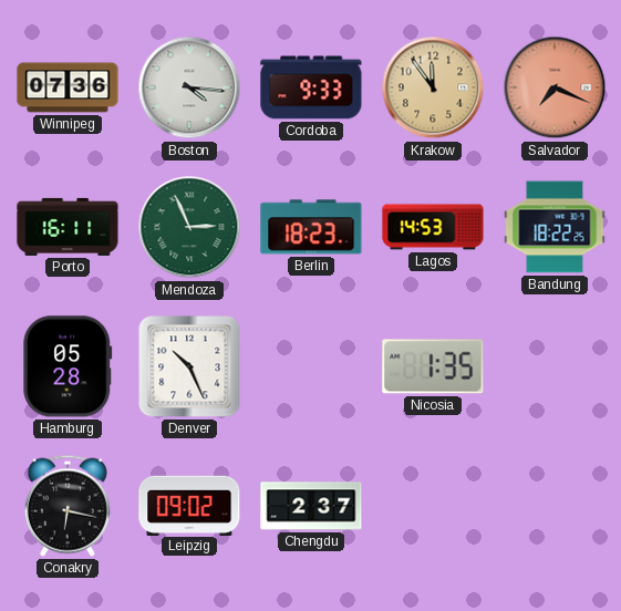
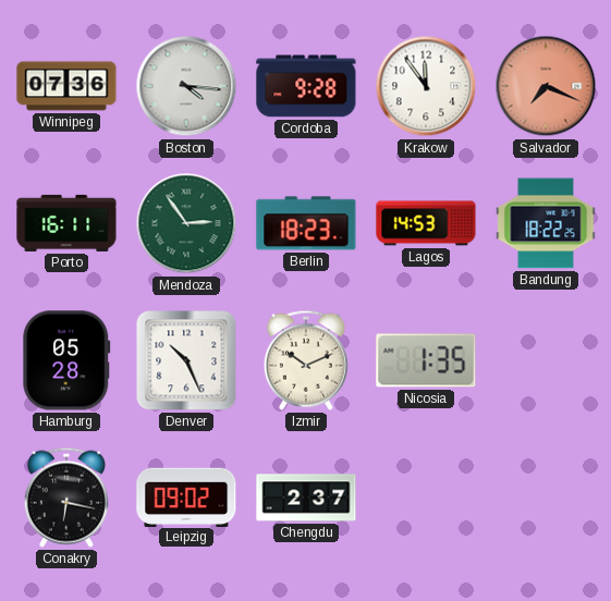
Cordoba: 9:33 -> 9:28
Krakow dial: champagne -> white
Mendoza: 2:56 -> 2:54
Izmir: none -> 10:11
